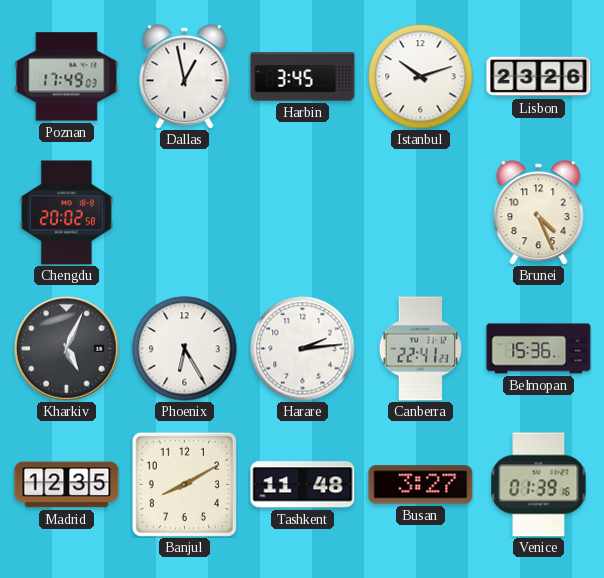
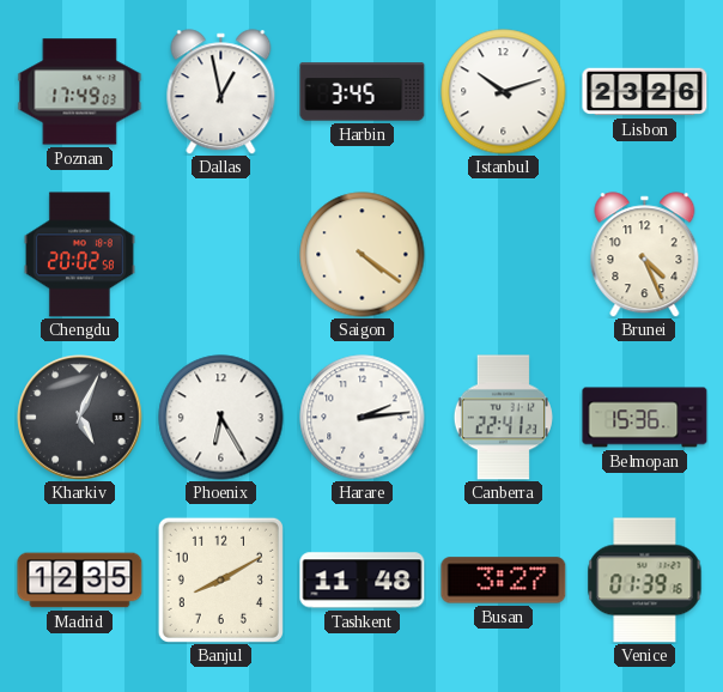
Saigon: none -> 4:21
